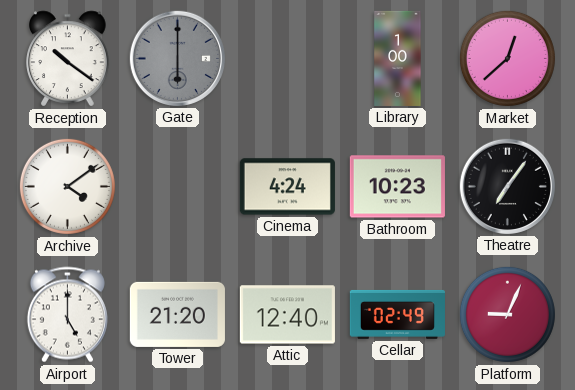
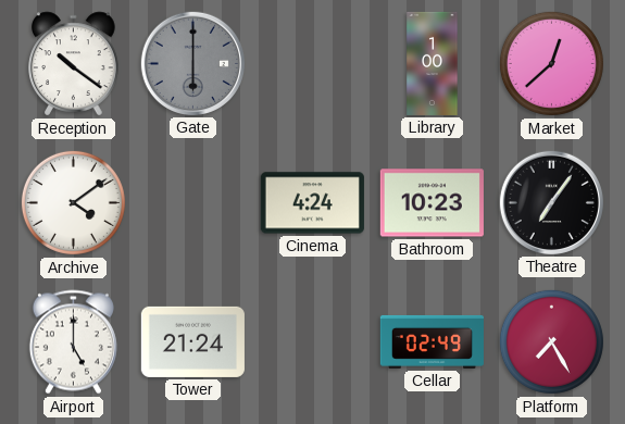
Tower: 21:20 -> 21:24
Attic: 12:40 -> none
Platform: 9:04 -> 7:25
